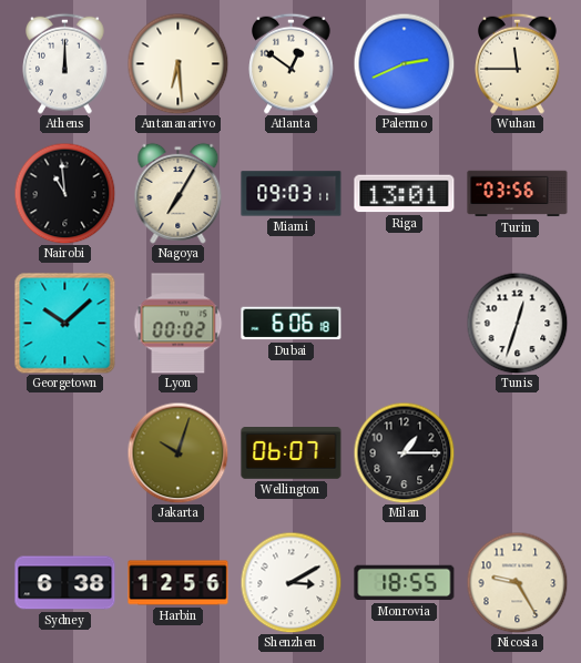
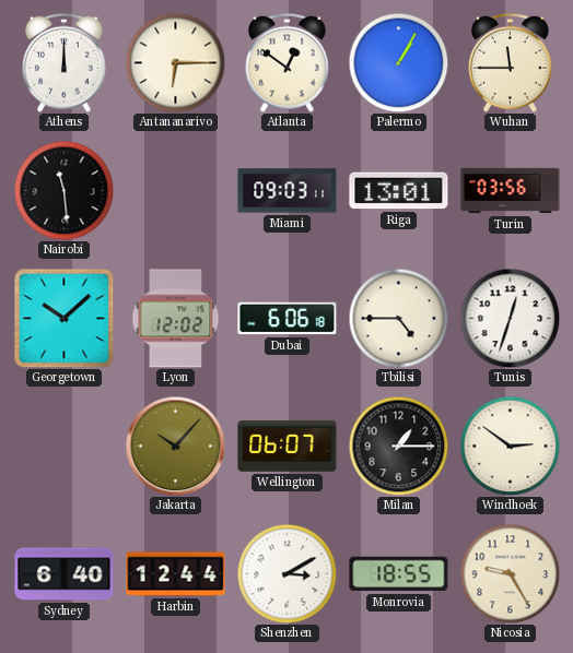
Antananarivo: 6:29 -> 6:15
Palermo: 2:41 -> 1:05
Nairobi: 10:59 -> 11:29
Nagoya: 7:05 -> none
Lyon: 00:02 -> 12:02
Tbilisi: none -> 4:45
Jakarta: 10:03 -> 10:07
Windhoek: none -> 2:51
Sydney: 6:38 -> 6:40
Harbin: 12:56 -> 12:44
